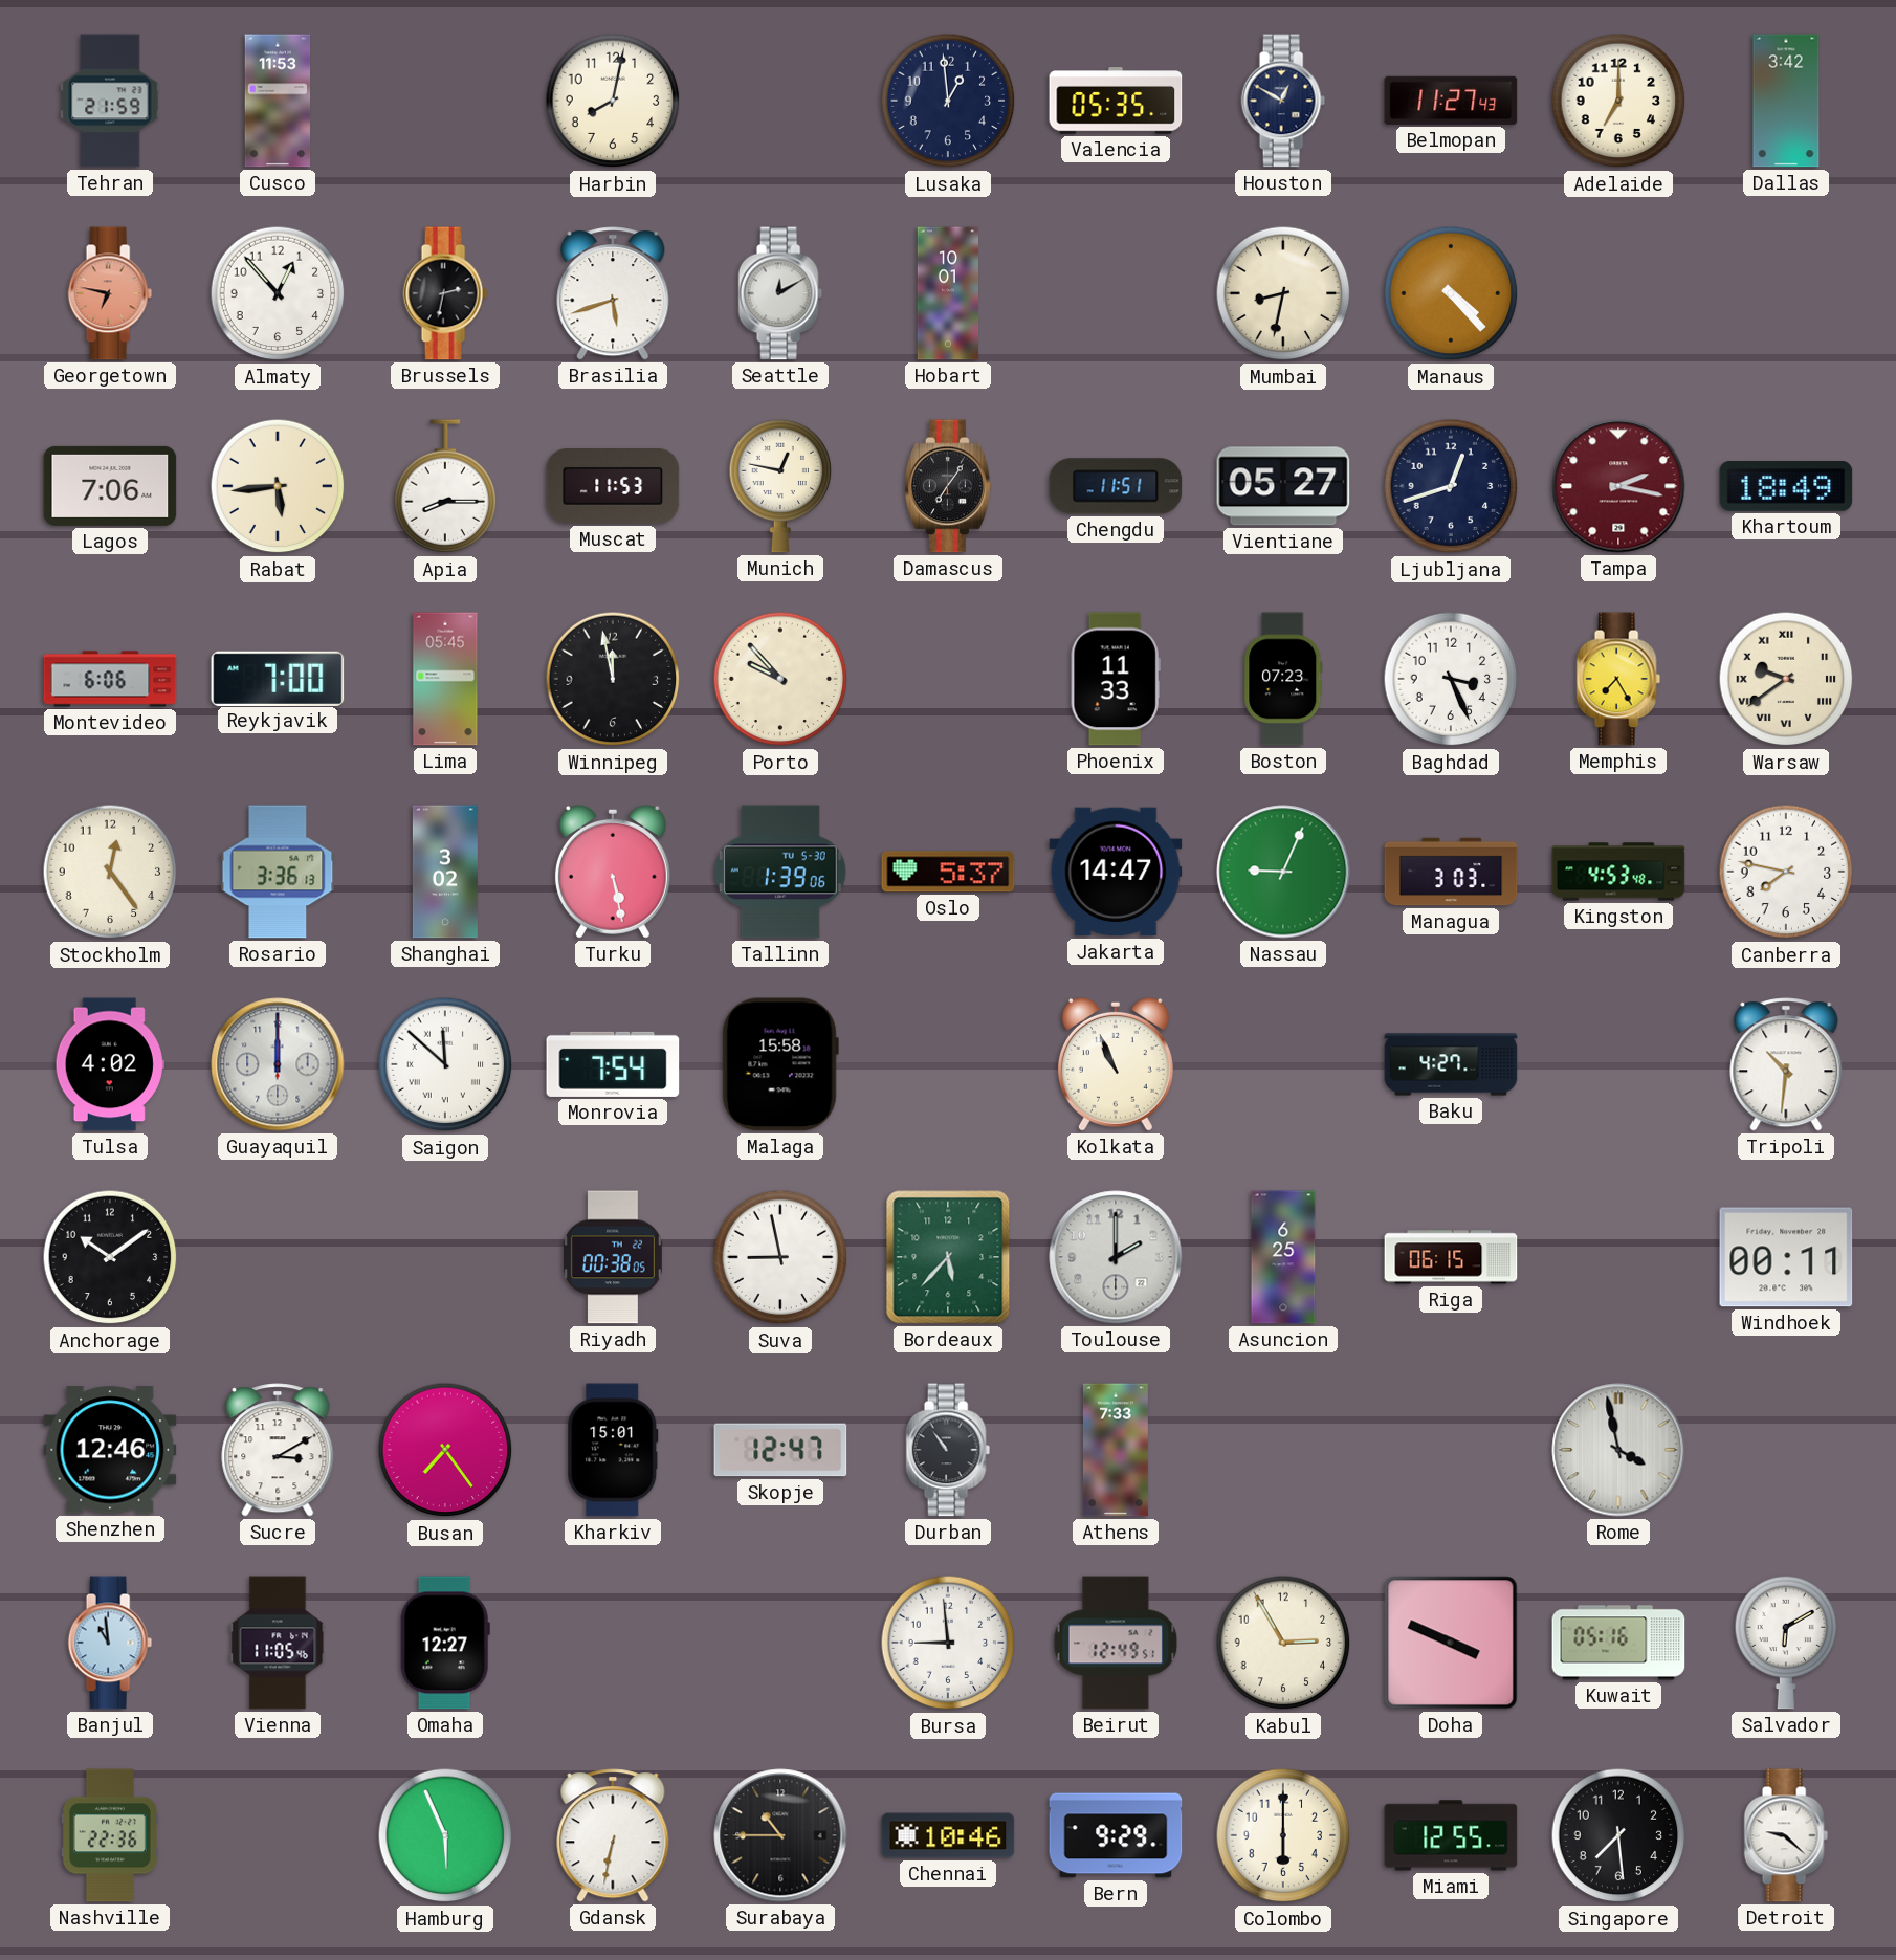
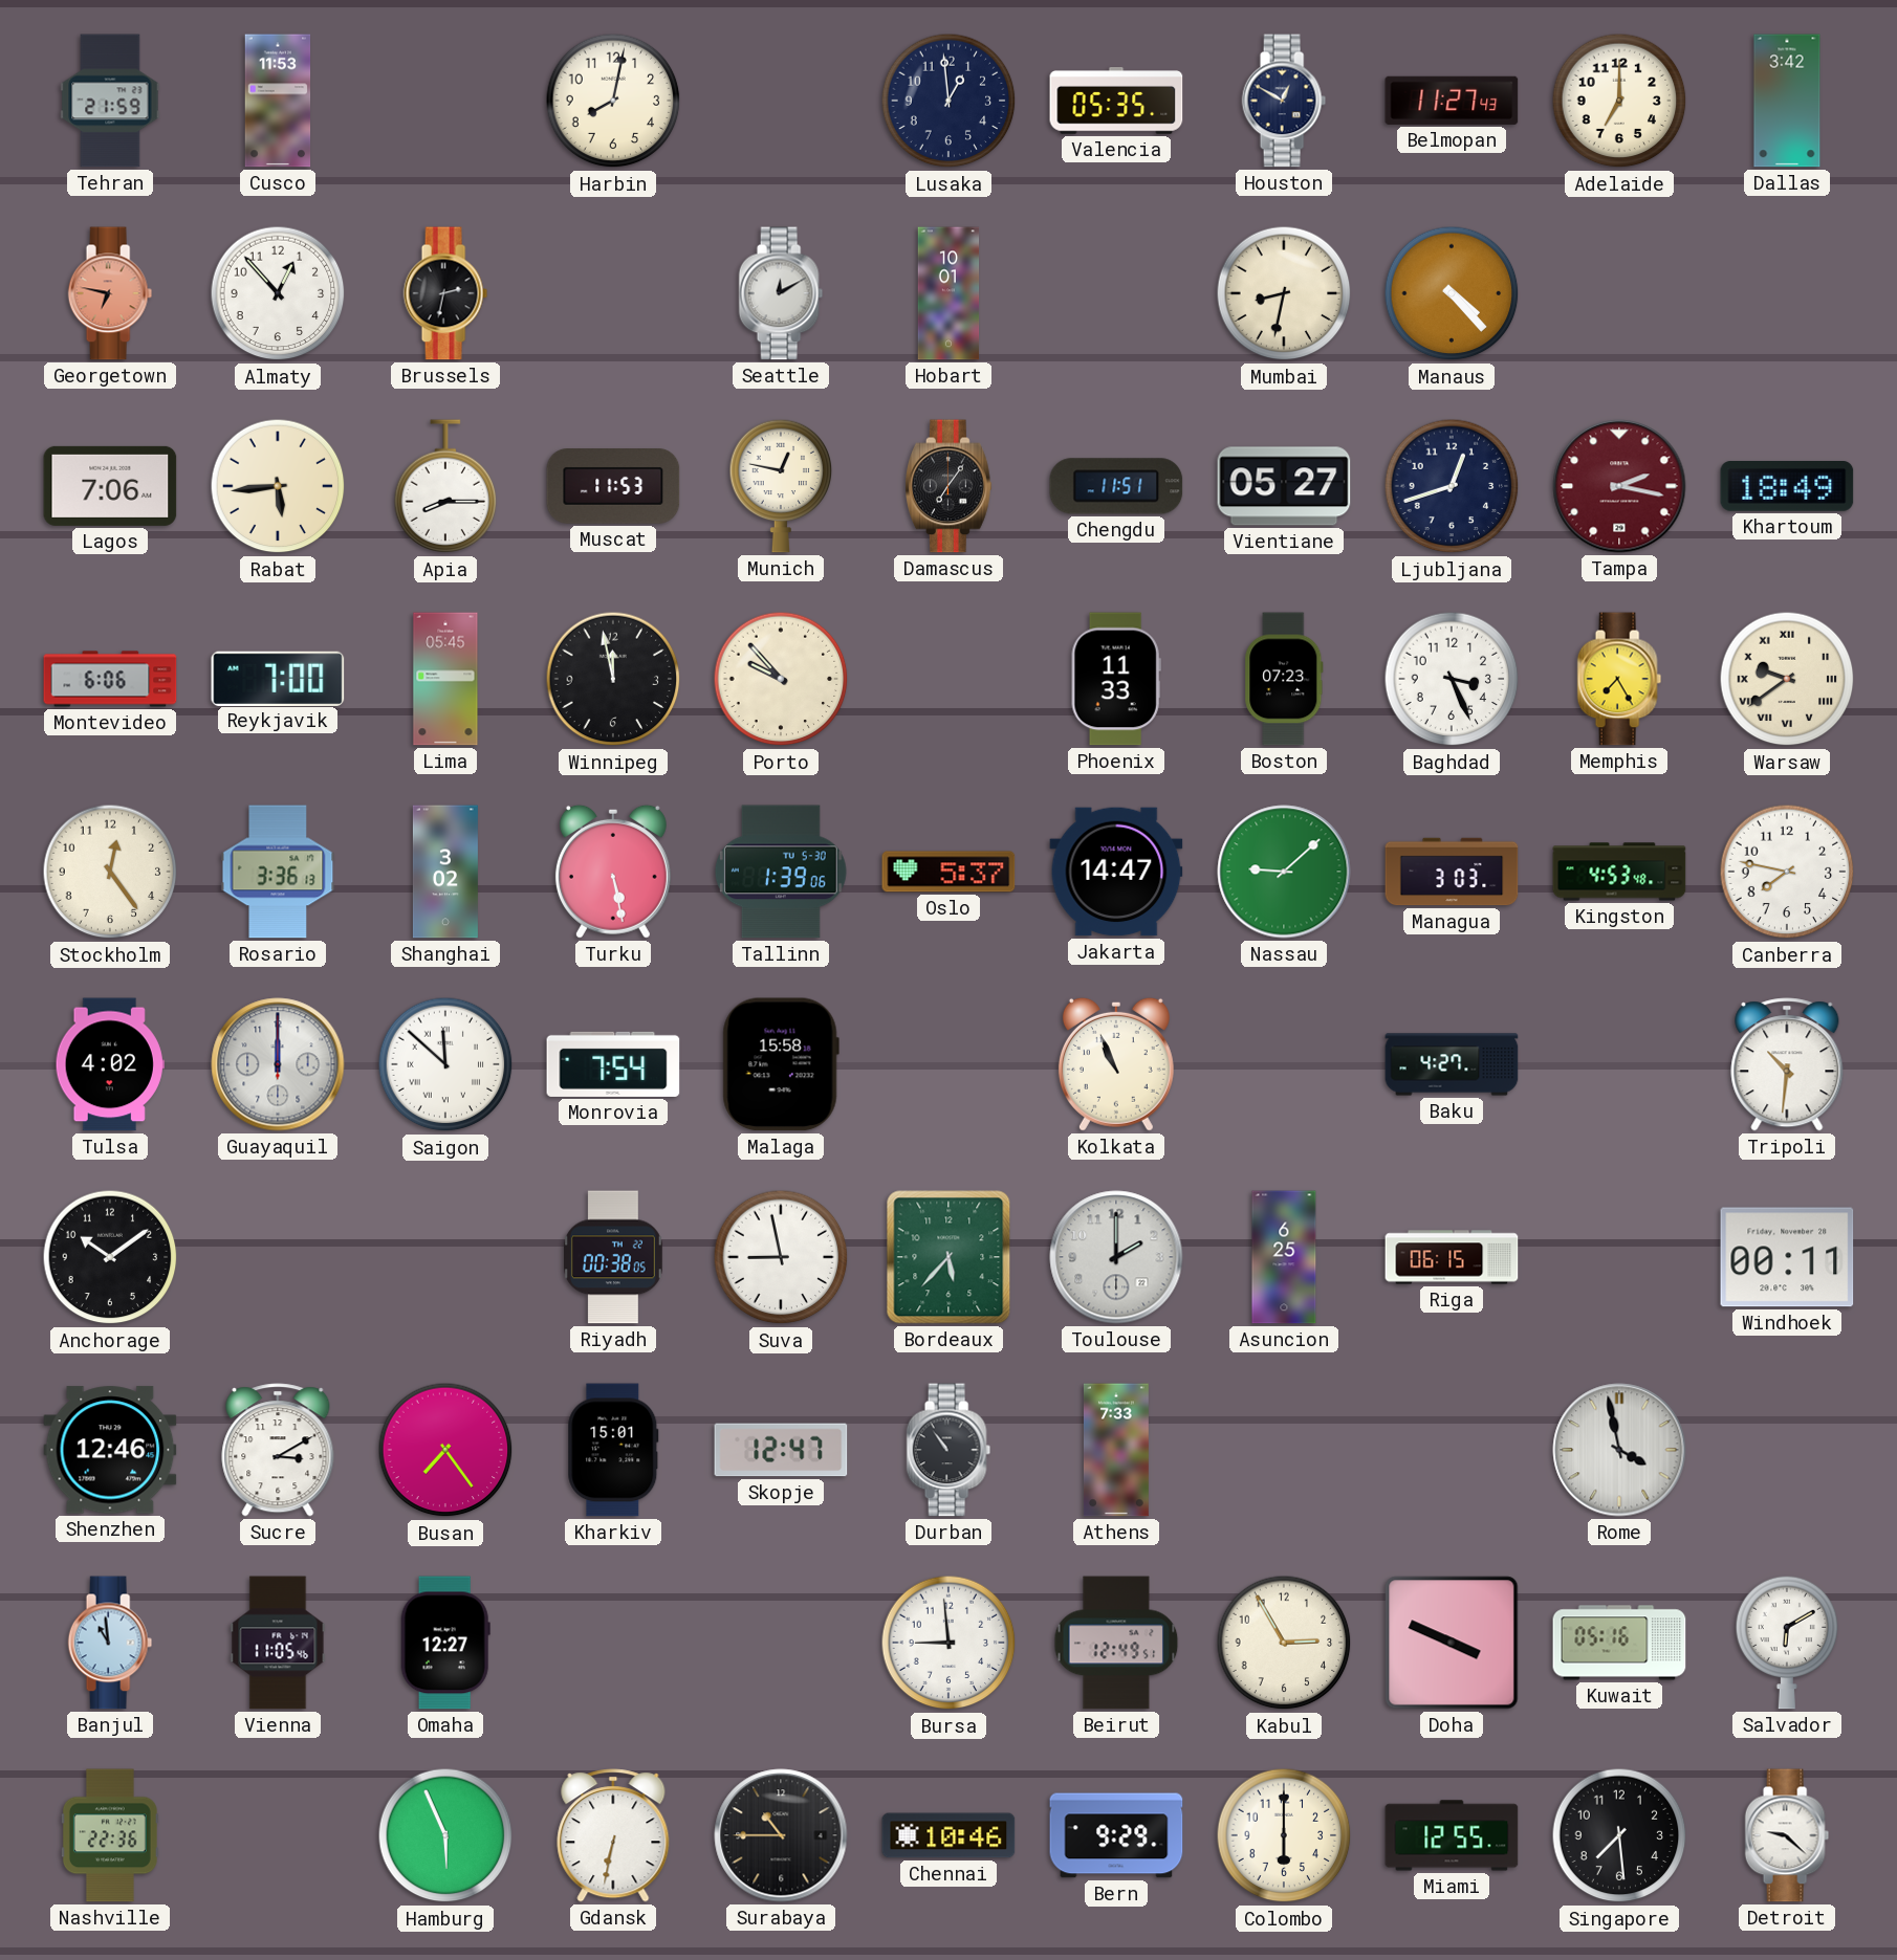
Brasilia: 5:42 -> none
Nassau: 9:04 -> 9:08
